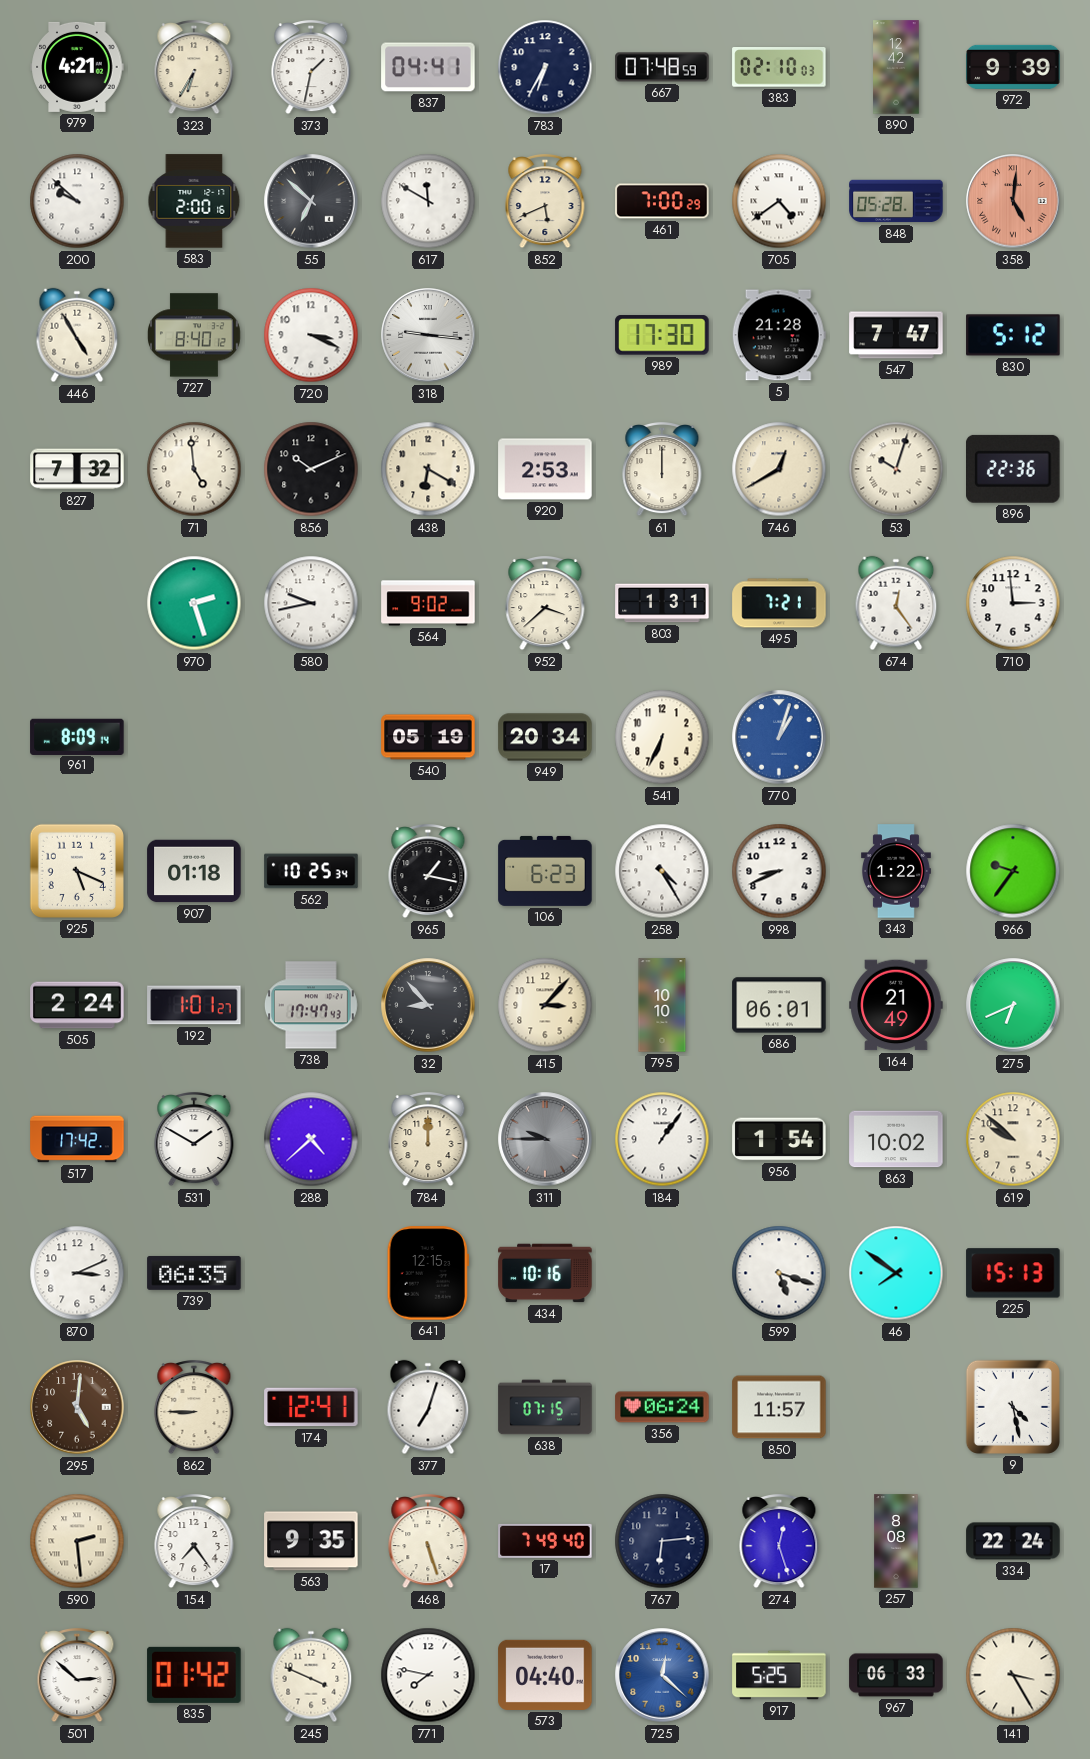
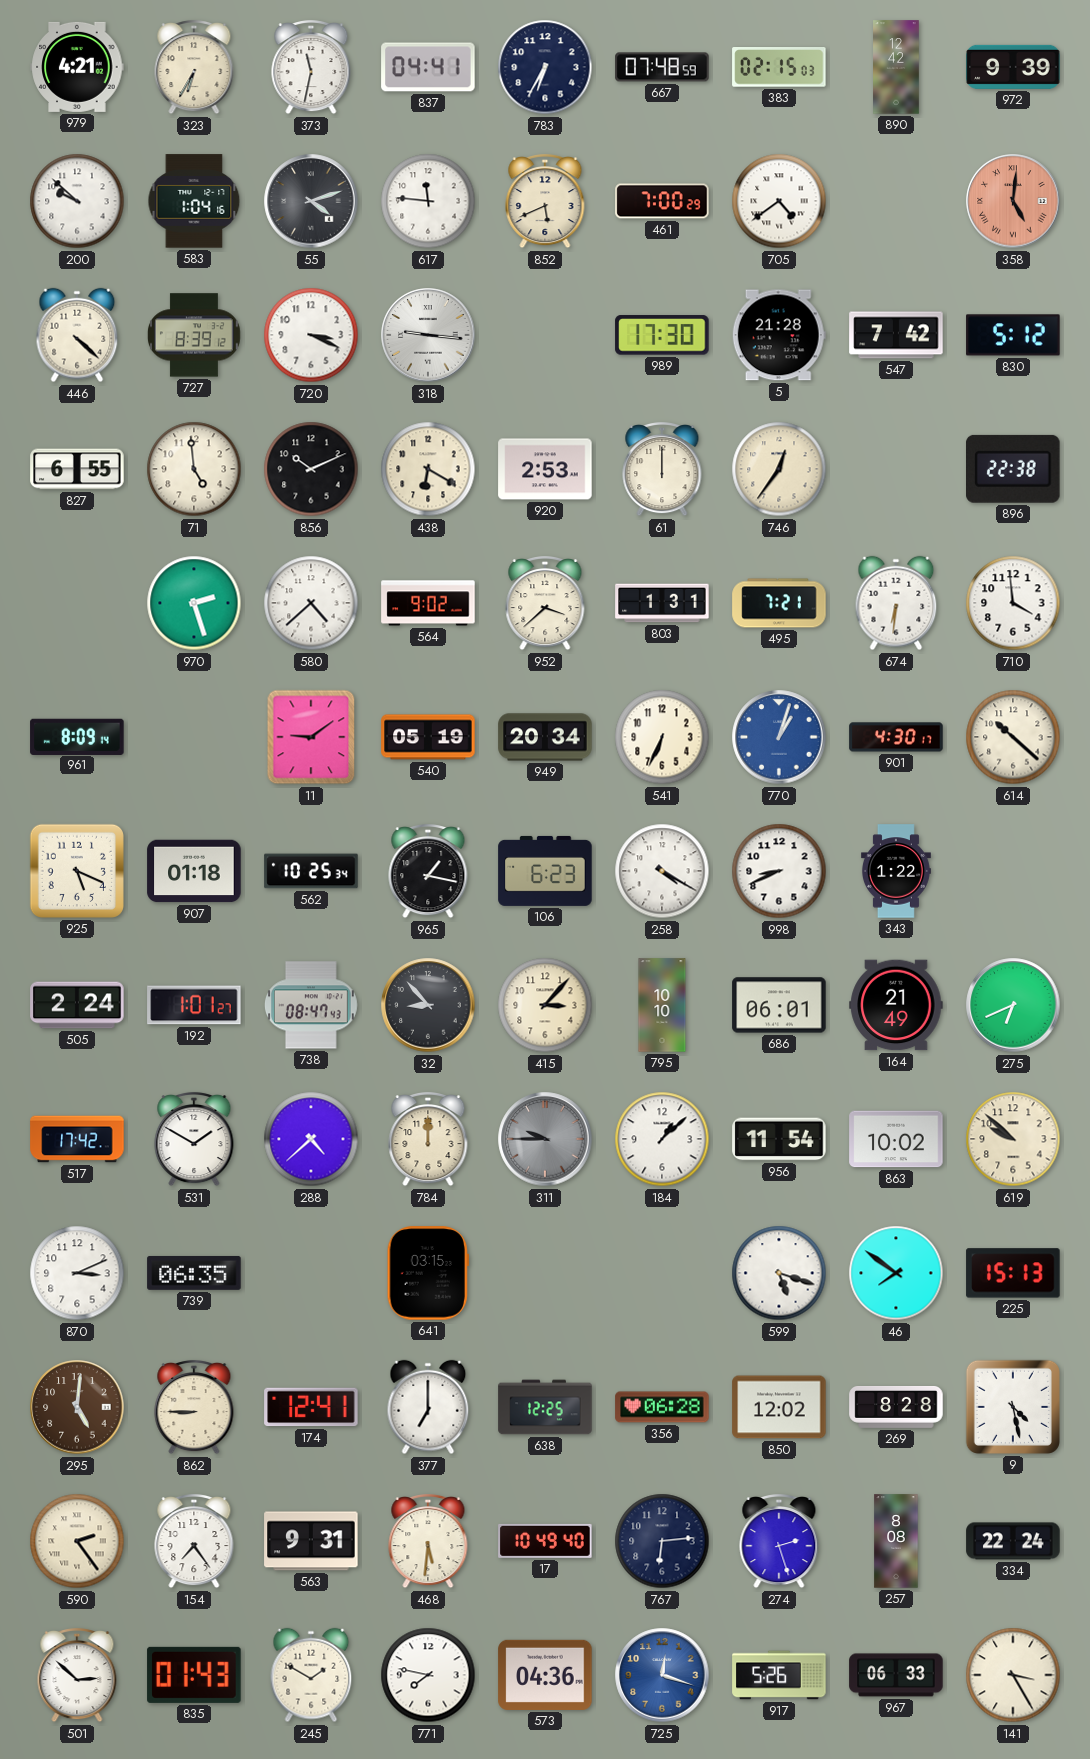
373: 1:32 -> 11:32
383: 02:10 -> 02:15
583: 2:00 -> 1:04
55: 6:52 -> 4:12
617: 11:50 -> 11:46
848: 05:28 -> none
446: 4:55 -> 4:22
727: 8:40 -> 8:39
547: 7:47 -> 7:42
827: 7:32 -> 6:55
746: 12:40 -> 12:36
53: 10:03 -> none
896: 22:36 -> 22:38
580: 9:43 -> 4:38
674: 12:24 -> 6:31
710: 2:59 -> 3:59
11: none -> 9:09
901: none -> 4:30
614: none -> 10:22
258: 4:25 -> 4:20
966: 9:36 -> none
738: 17:47 -> 08:47
184: 1:06 -> 1:08
956: 1:54 -> 11:54
641: 12:15 -> 03:15
434: 10:16 -> none
377: 7:03 -> 7:00
638: 07:15 -> 12:25
356: 06:24 -> 06:28
850: 11:57 -> 12:02
269: none -> 8:28
590: 2:29 -> 2:24
563: 9:35 -> 9:31
468: 5:27 -> 5:31
17: 7:49 -> 10:49
274: 12:27 -> 2:27
835: 01:42 -> 01:43
245: 3:49 -> 1:50
573: 04:40 -> 04:36
725: 12:22 -> 12:18
917: 5:25 -> 5:26
